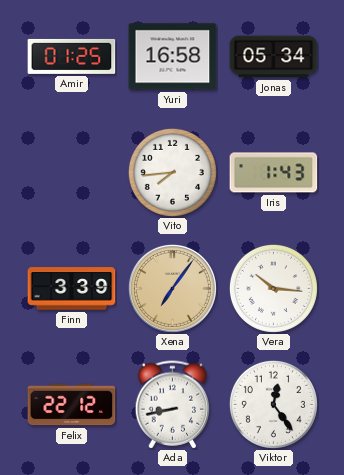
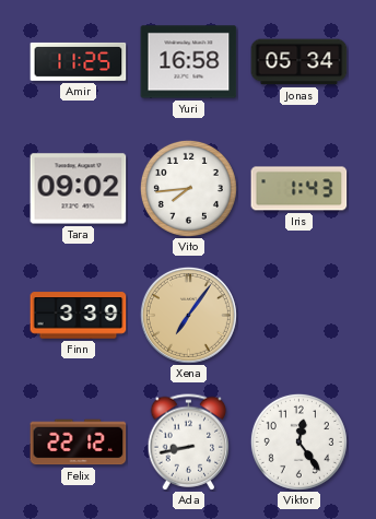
Amir: 01:25 -> 11:25
Tara: none -> 09:02
Vera: 10:16 -> none
